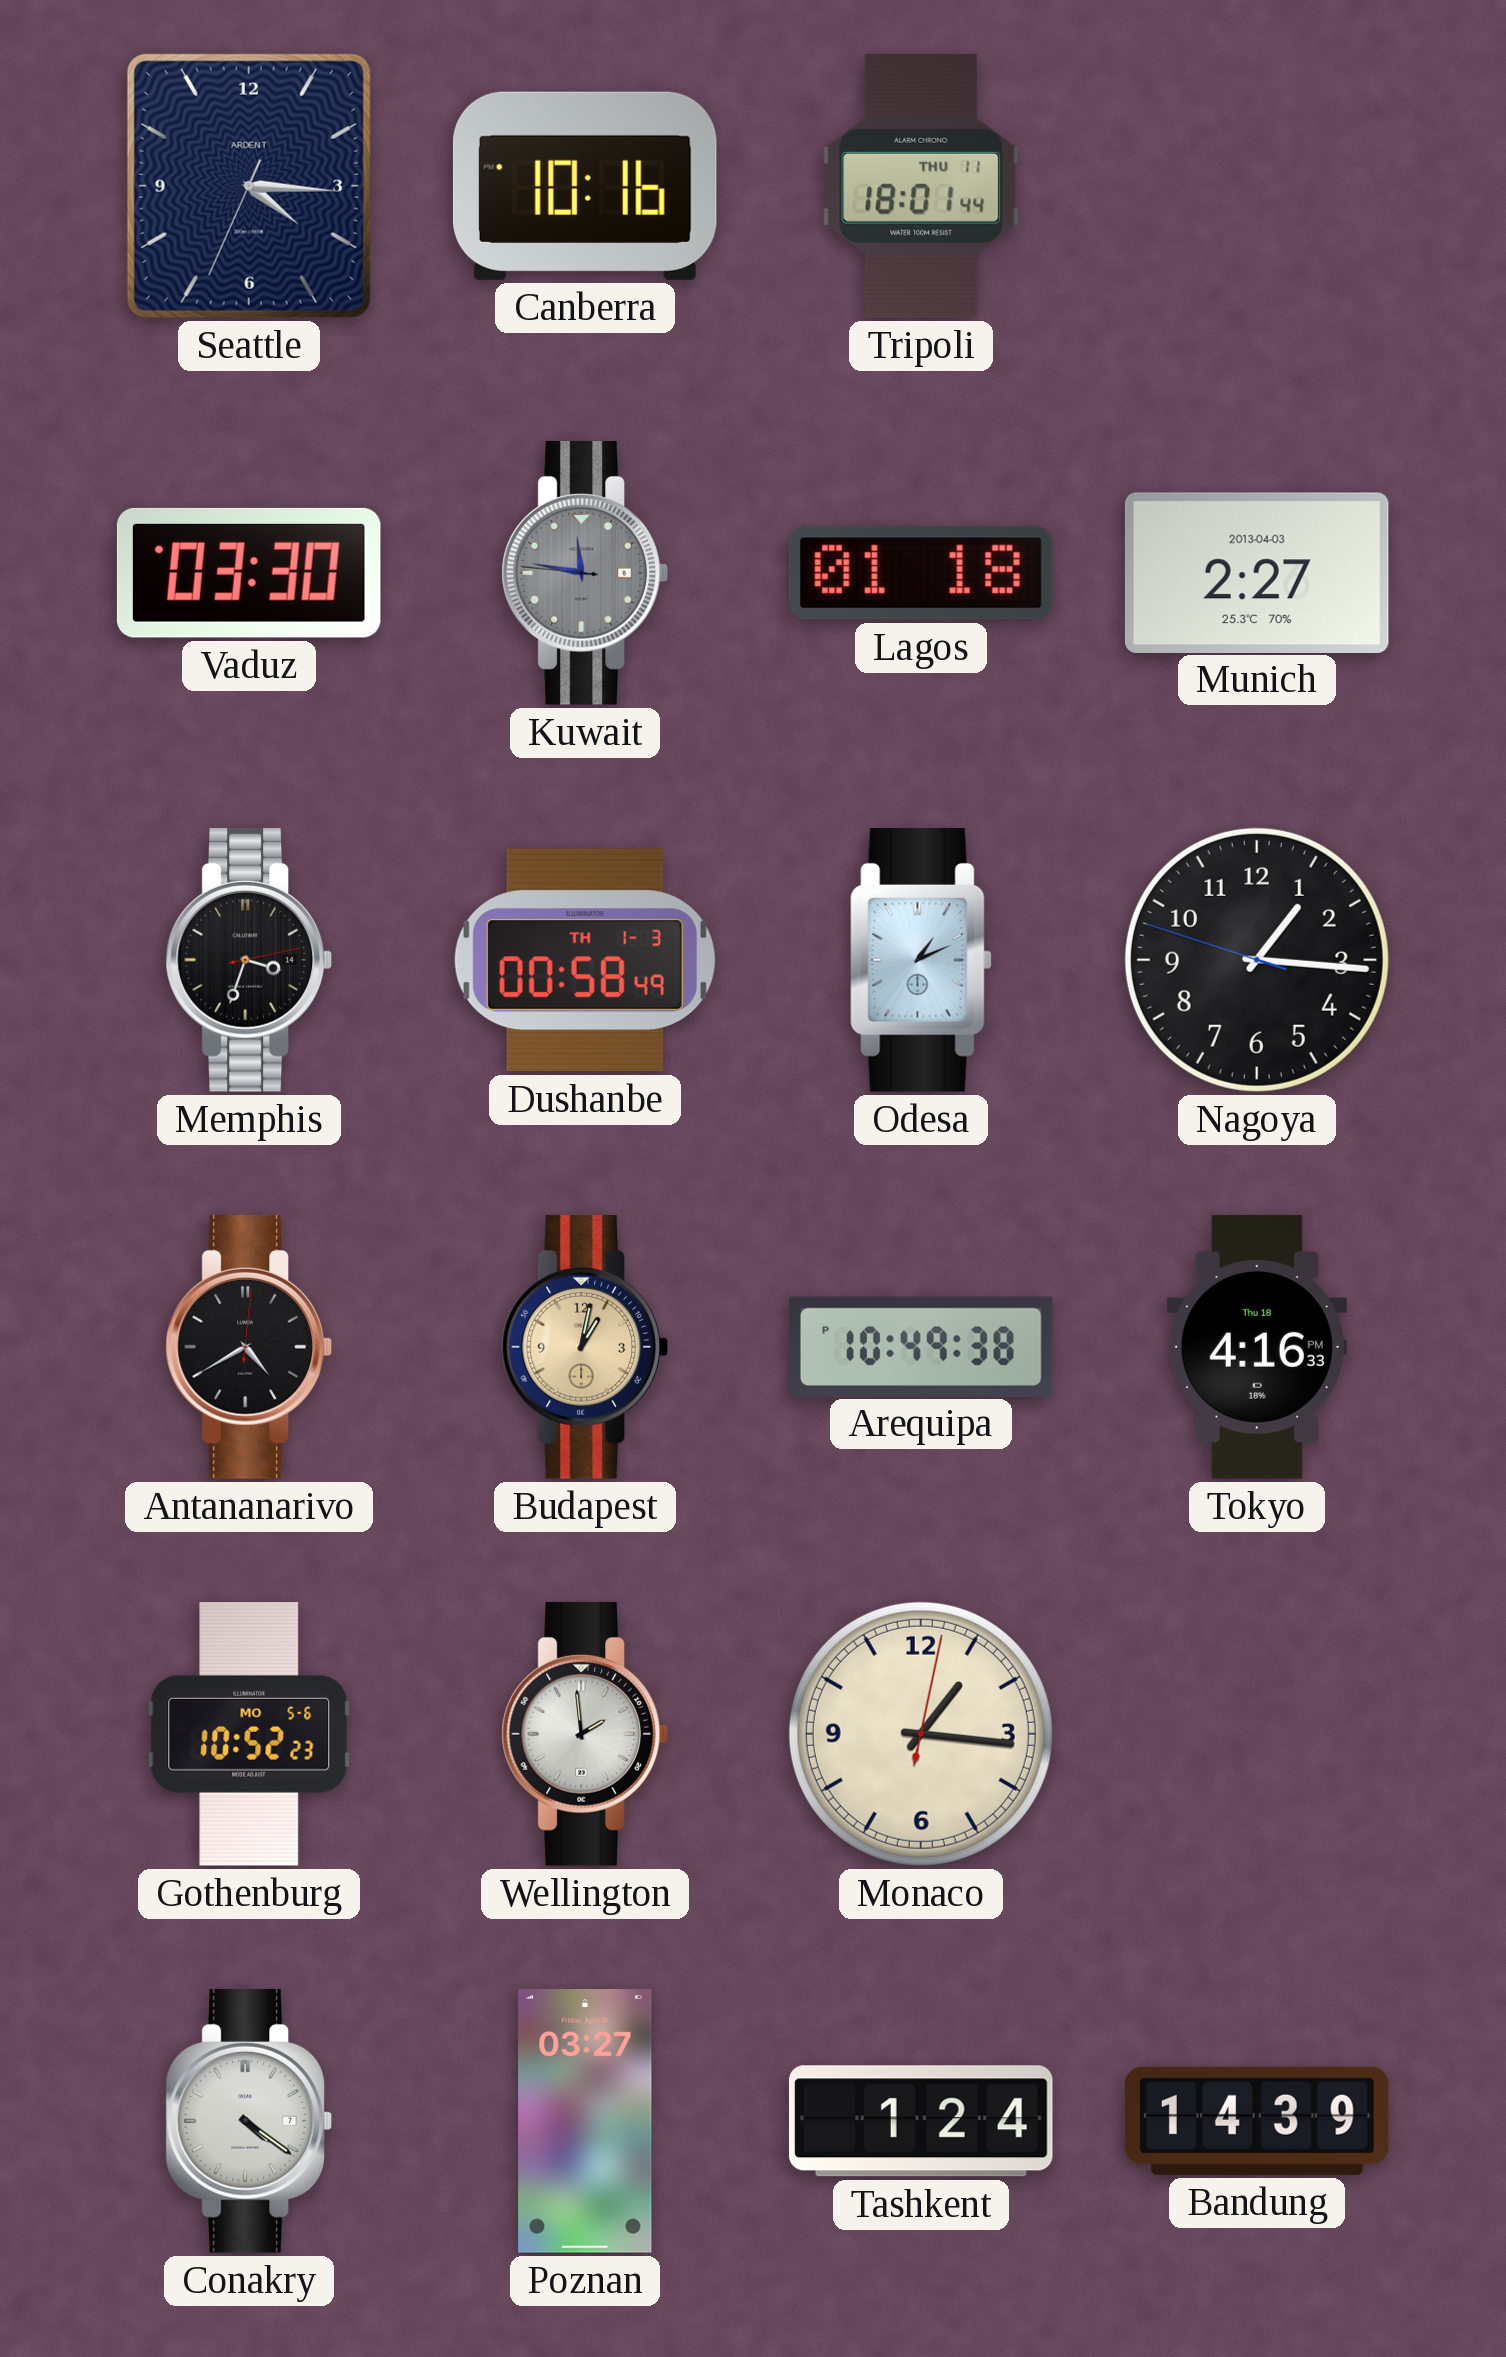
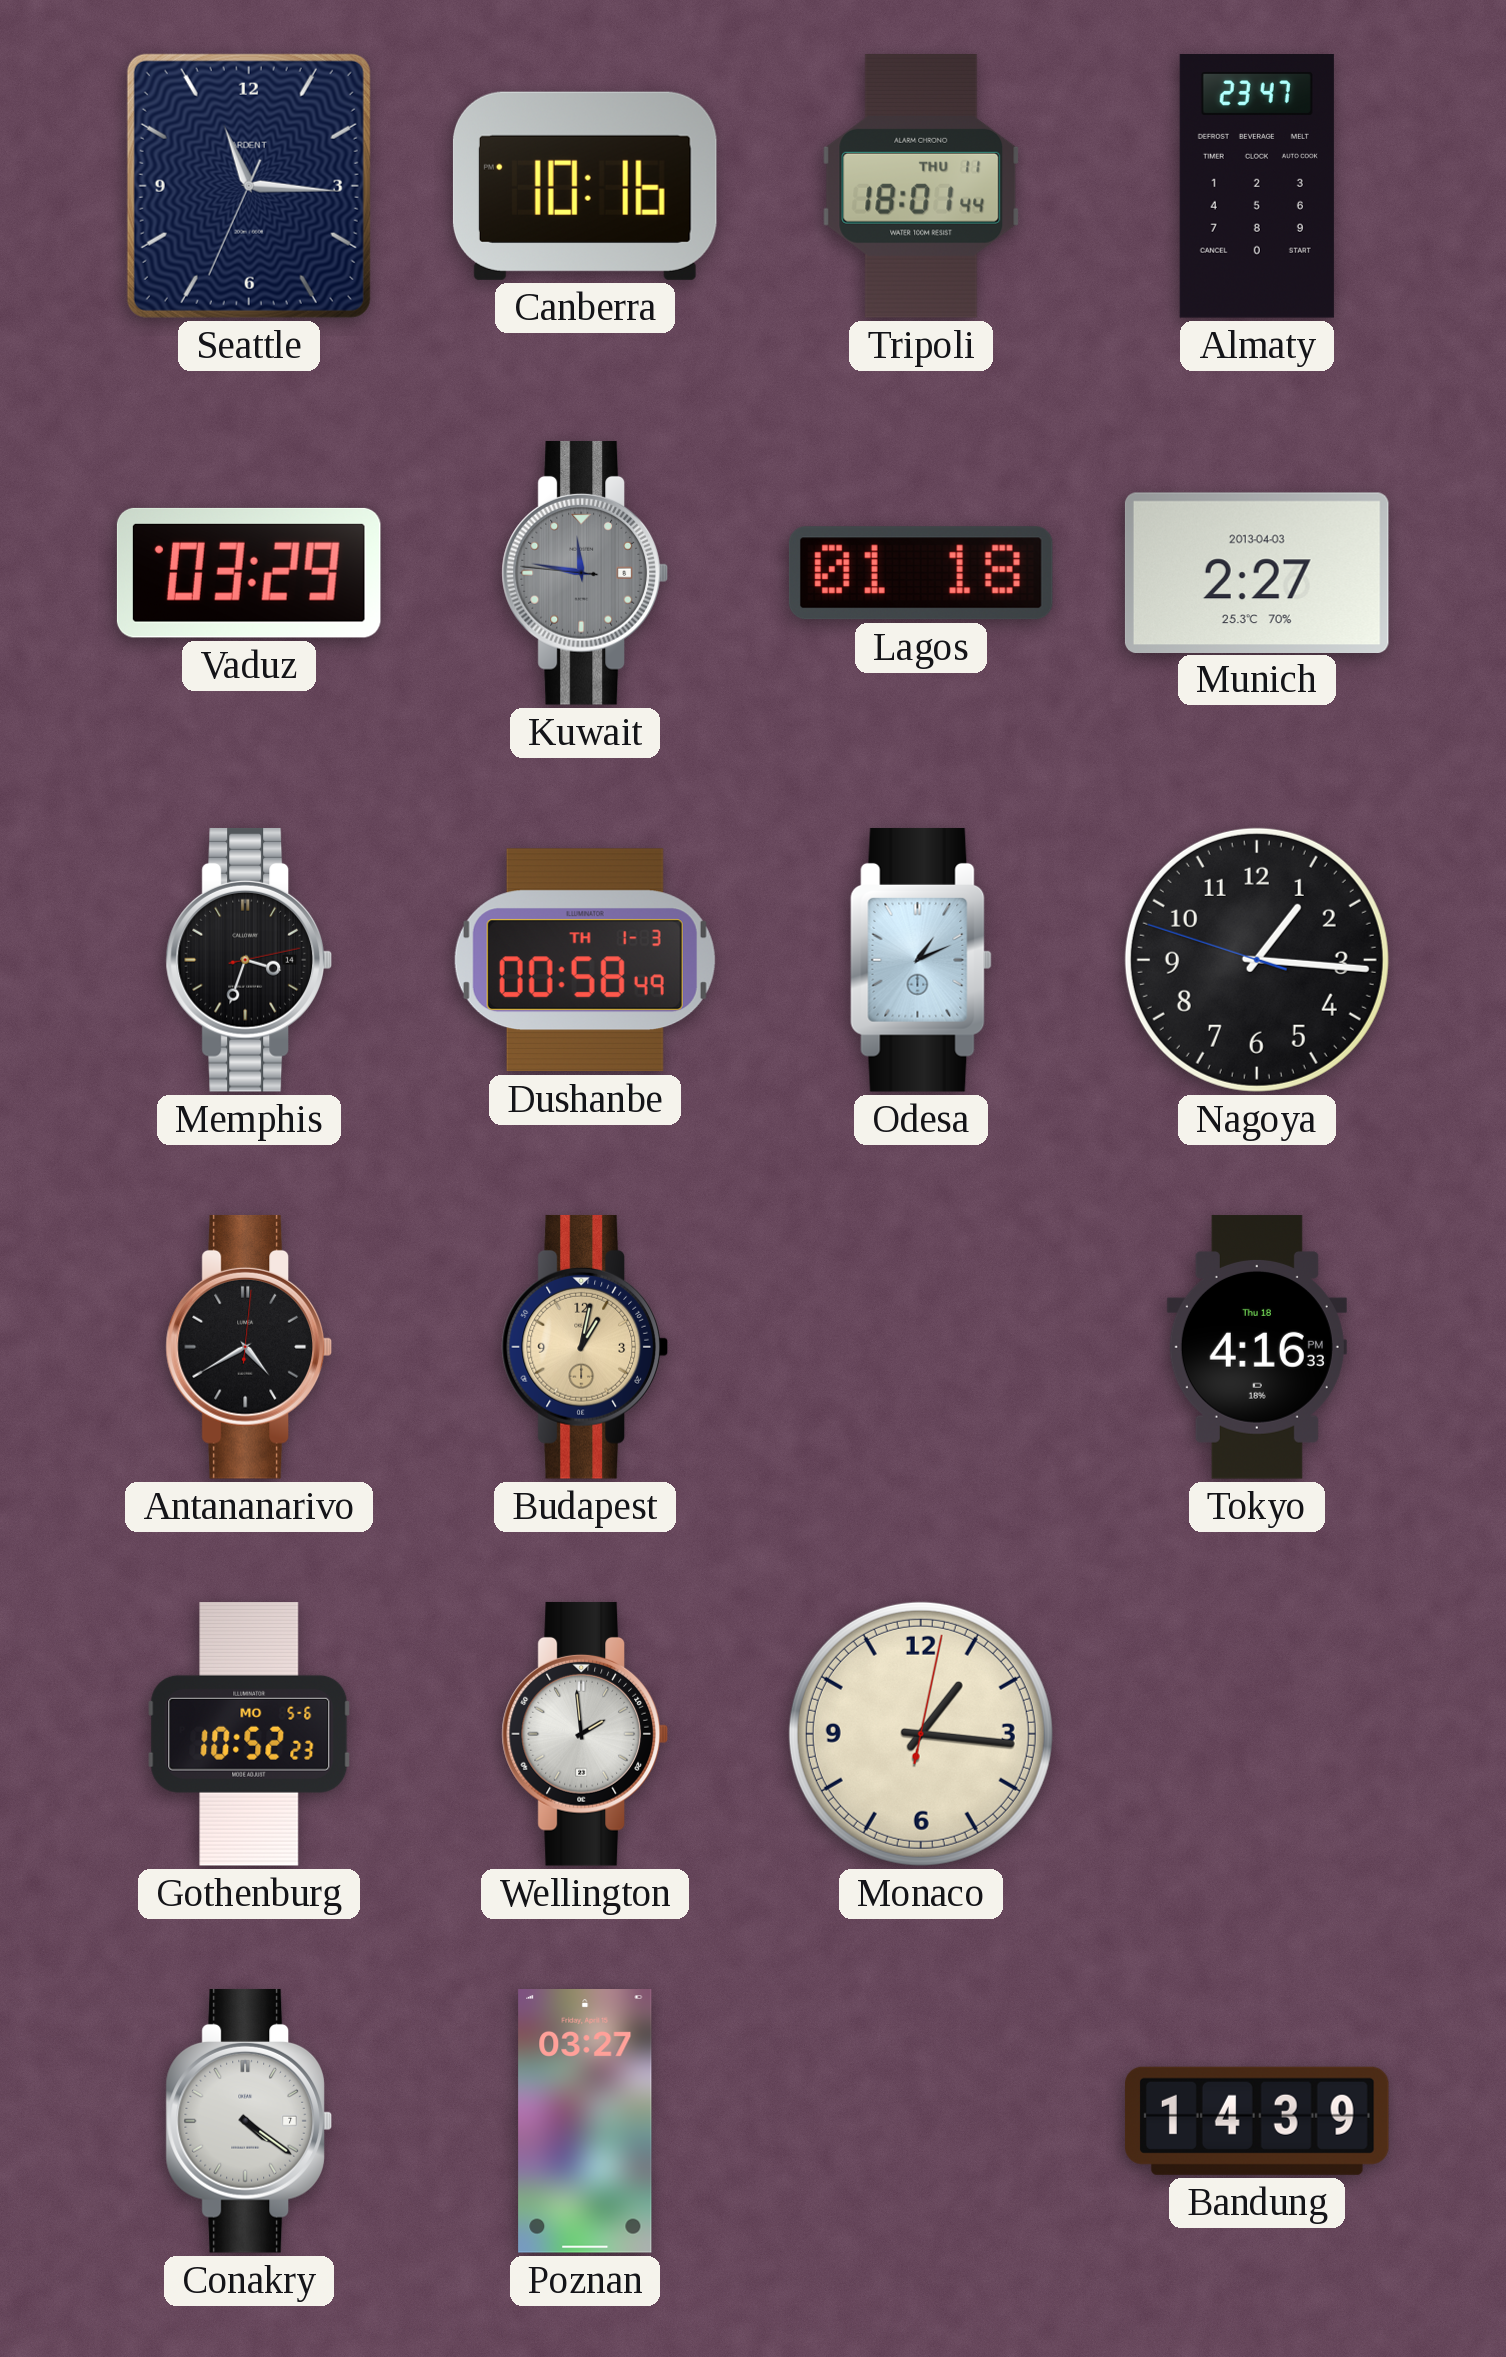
Seattle: 4:15 -> 11:15
Almaty: none -> 23:47
Vaduz: 03:30 -> 03:29
Arequipa: 10:49 -> none
Tashkent: 1:24 -> none
